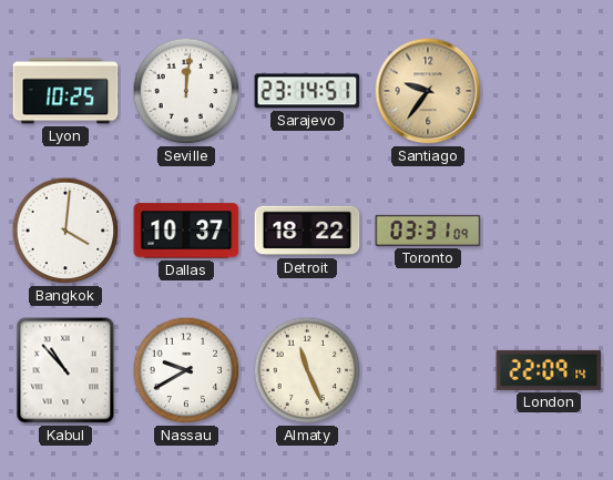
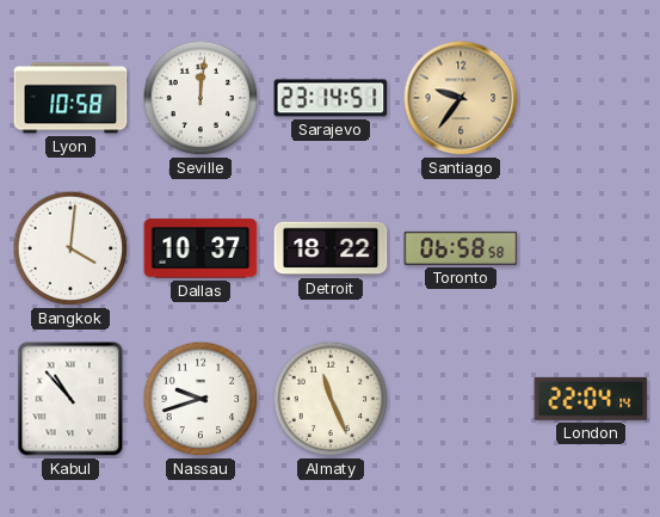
Lyon: 10:25 -> 10:58
Toronto: 03:31 -> 06:58
Nassau: 9:40 -> 9:42
London: 22:09 -> 22:04
